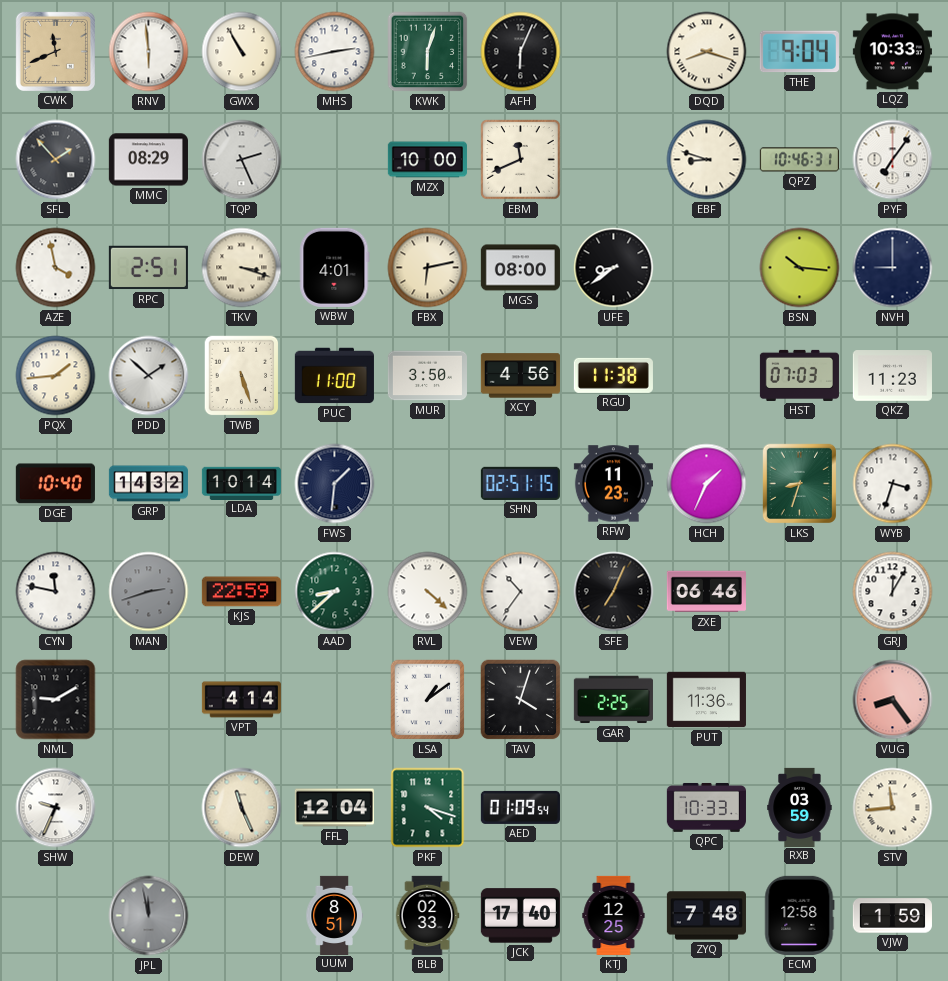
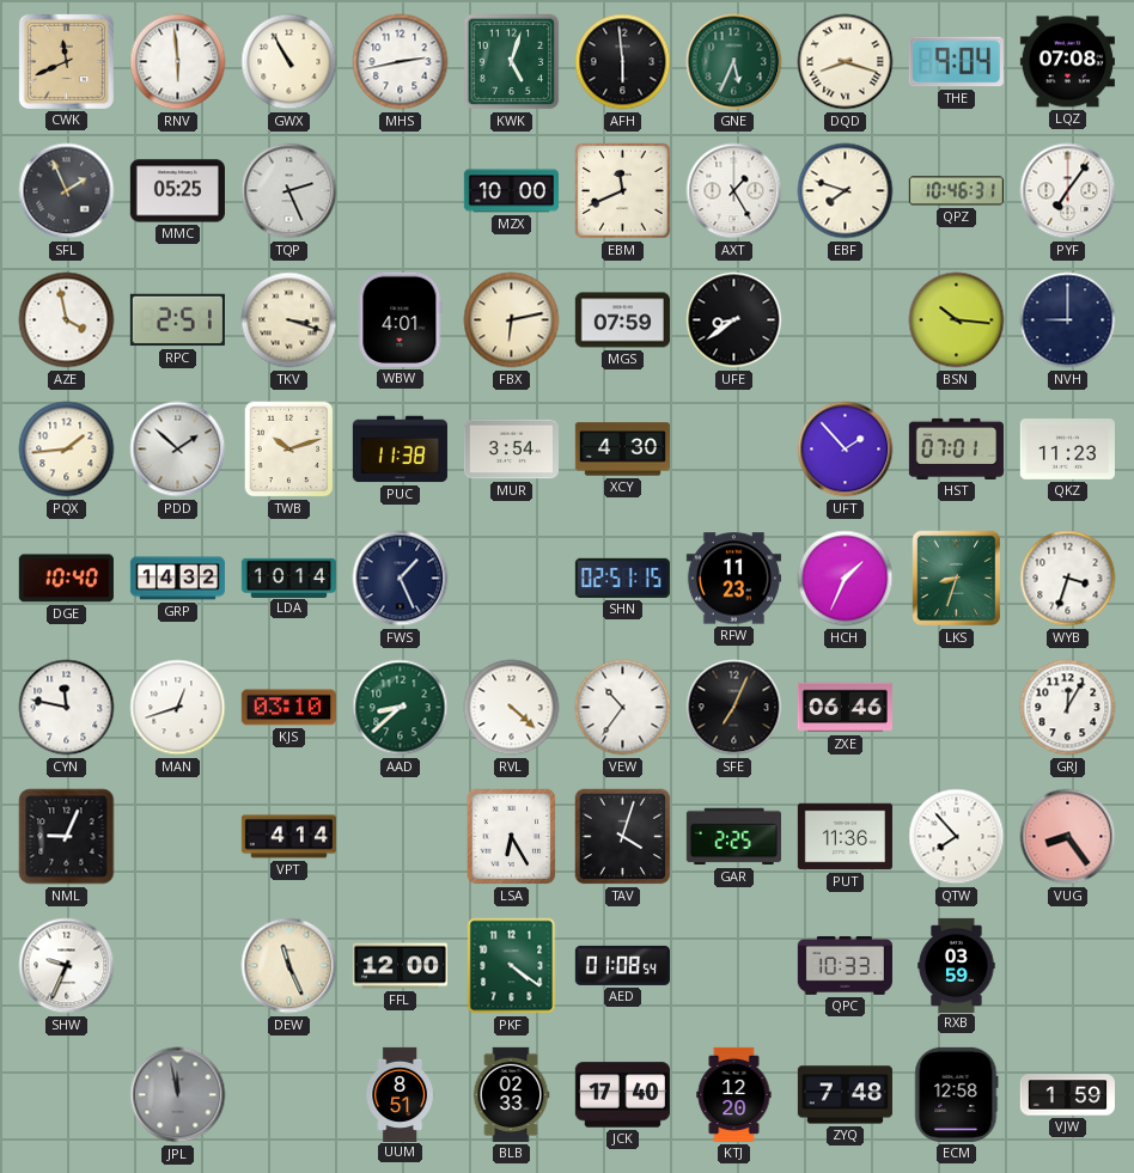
KWK: 6:03 -> 5:03
AFH: 6:04 -> 5:59
GNE: none -> 5:34
LQZ: 10:33 -> 07:08
SFL: 1:53 -> 1:56
MMC: 08:29 -> 05:25
AXT: none -> 1:25
EBF: 8:48 -> 7:48
MGS: 08:00 -> 07:59
TWB: 5:27 -> 10:12
PUC: 11:00 -> 11:38
MUR: 3:50 -> 3:54
XCY: 4:56 -> 4:30
RGU: 11:38 -> none
UFT: none -> 1:53
HST: 07:03 -> 07:01
FWS: 1:31 -> 1:26
MAN: 2:42 -> 12:42
MAN dial: grey -> white
KJS: 22:59 -> 03:10
NML: 9:10 -> 9:04
LSA: 1:09 -> 6:25
QTW: none -> 7:53
FFL: 12:04 -> 12:00
PKF: 4:18 -> 4:21
AED: 01:09 -> 01:08
STV: 11:44 -> none
KTJ: 12:25 -> 12:20
